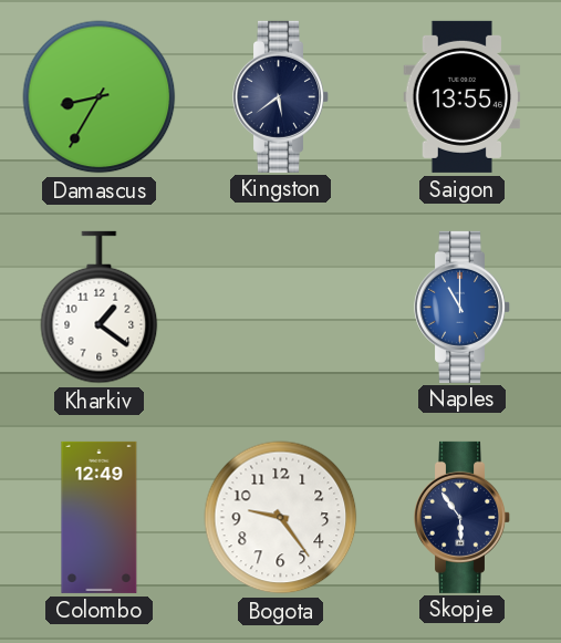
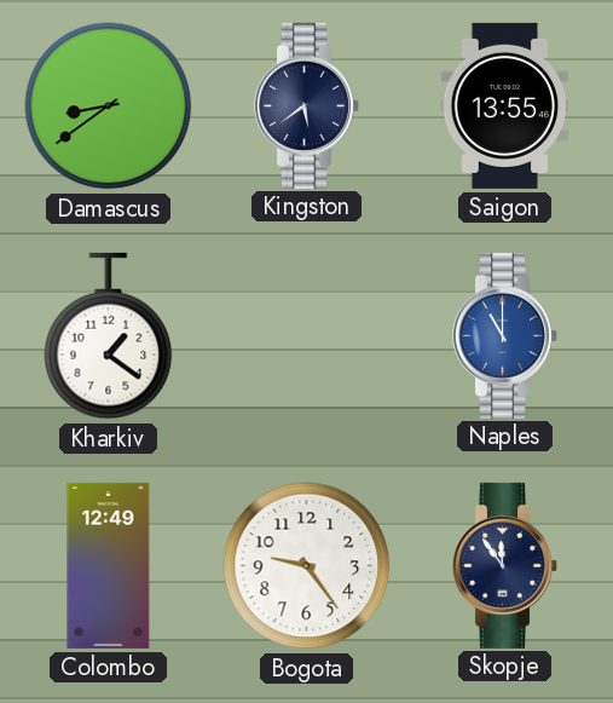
Damascus: 8:35 -> 8:39
Skopje: 5:54 -> 11:54
